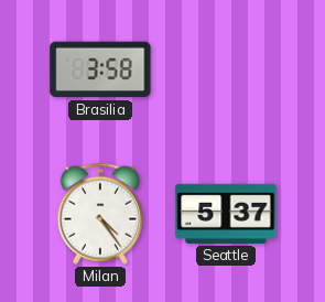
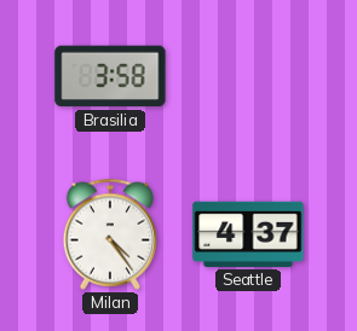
Seattle: 5:37 -> 4:37
